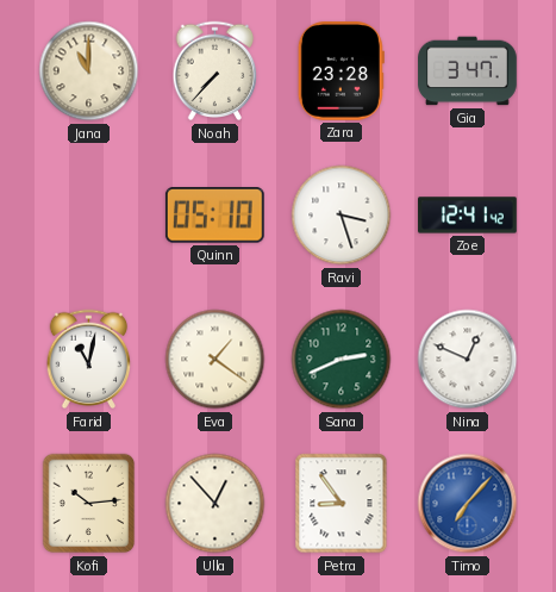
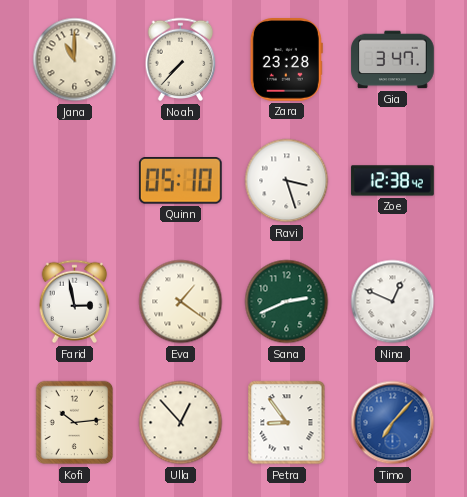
Zoe: 12:41 -> 12:38
Farid: 11:02 -> 2:58
